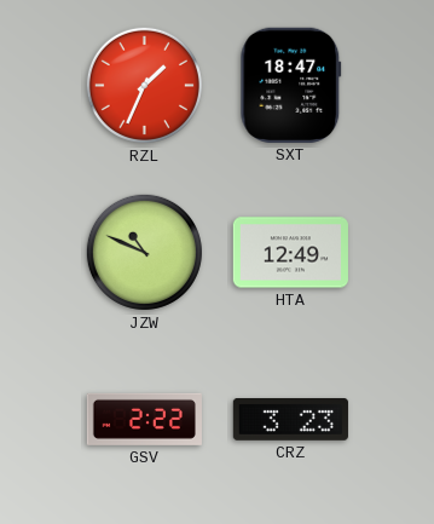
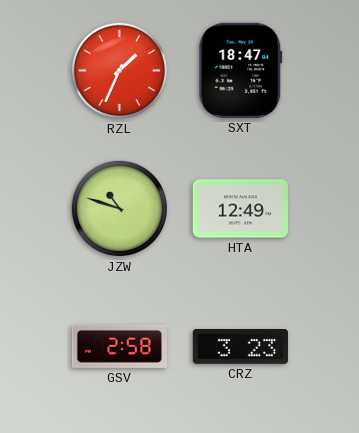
JZW: 10:49 -> 10:48
GSV: 2:22 -> 2:58
